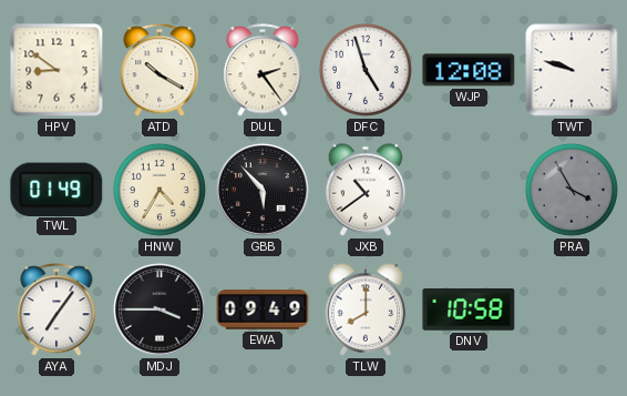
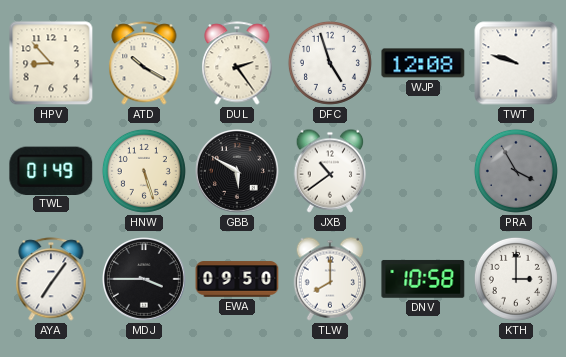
HPV: 8:51 -> 8:53
HNW: 4:35 -> 5:27
GBB: 5:53 -> 5:50
EWA: 09:49 -> 09:50
KTH: none -> 3:00
